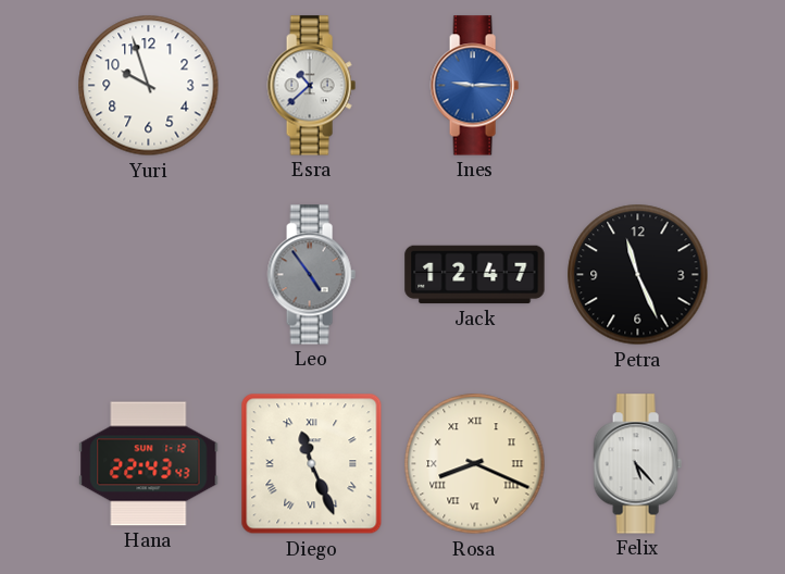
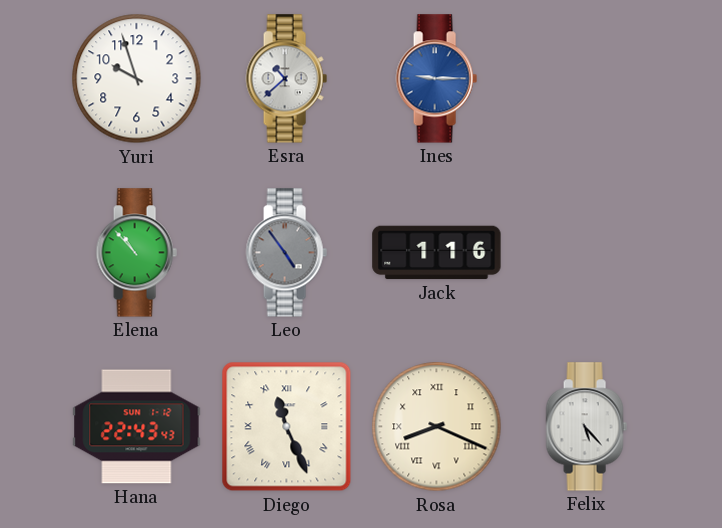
Elena: none -> 10:53
Jack: 12:47 -> 1:16
Petra: 11:26 -> none
